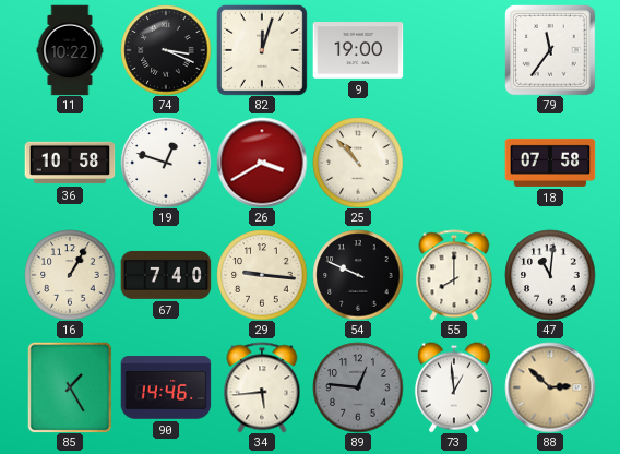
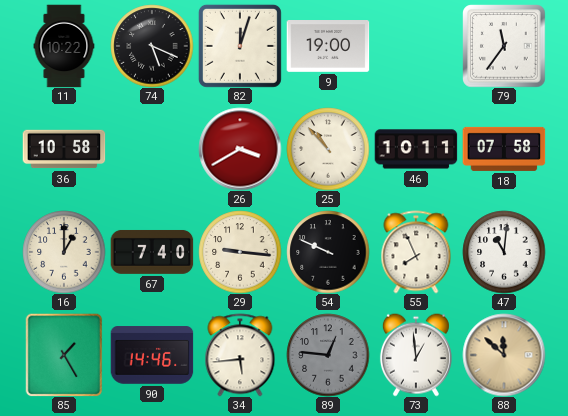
74: 3:19 -> 5:19
19: 12:48 -> none
46: none -> 10:11
16: 1:05 -> 1:00
55: 8:00 -> 7:56
88: 2:52 -> 11:52
